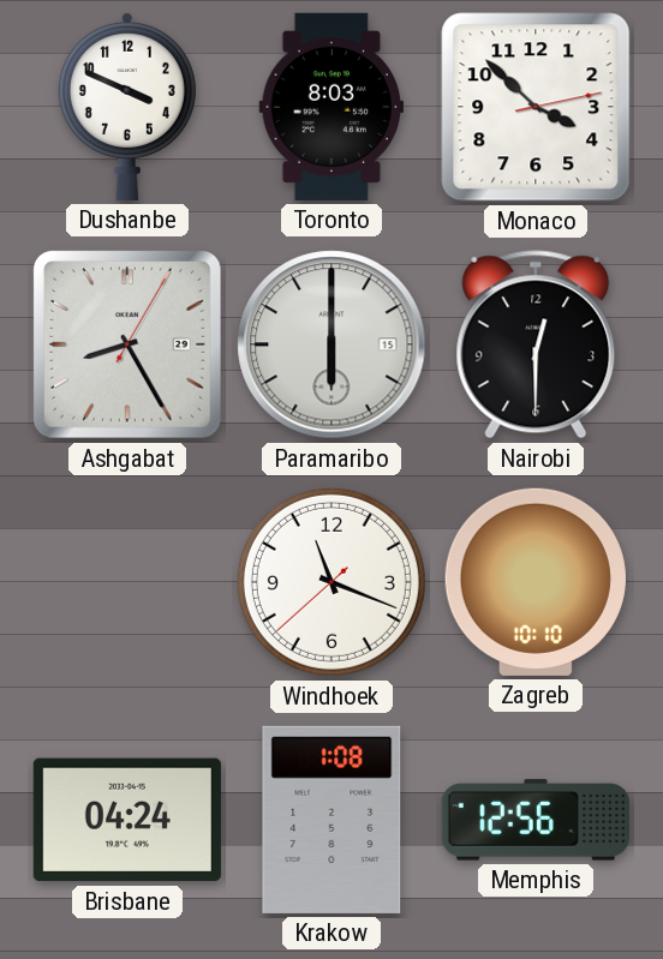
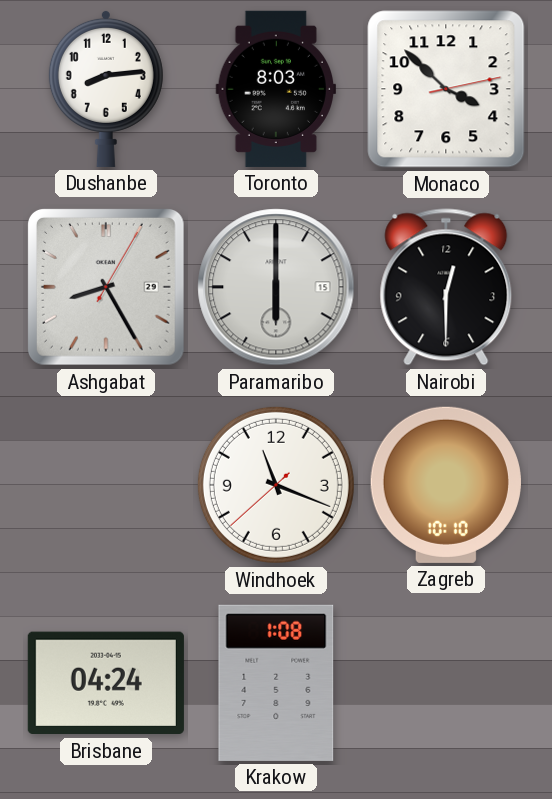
Dushanbe: 3:49 -> 8:14
Memphis: 12:56 -> none
